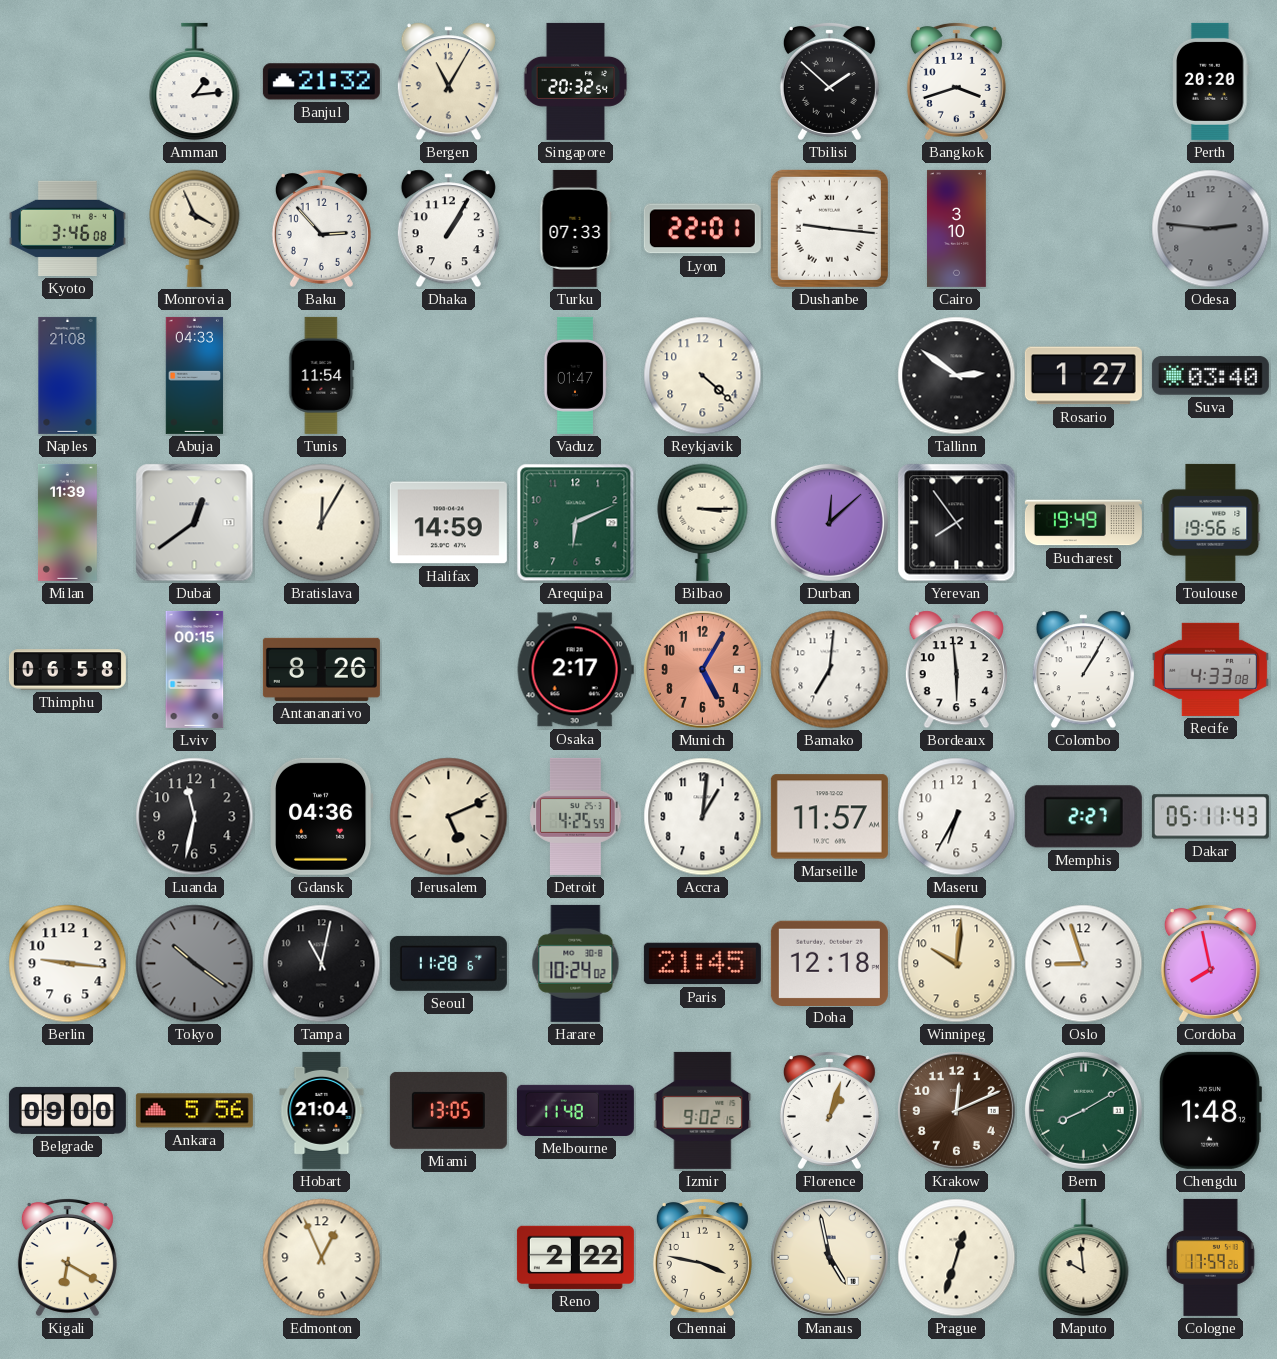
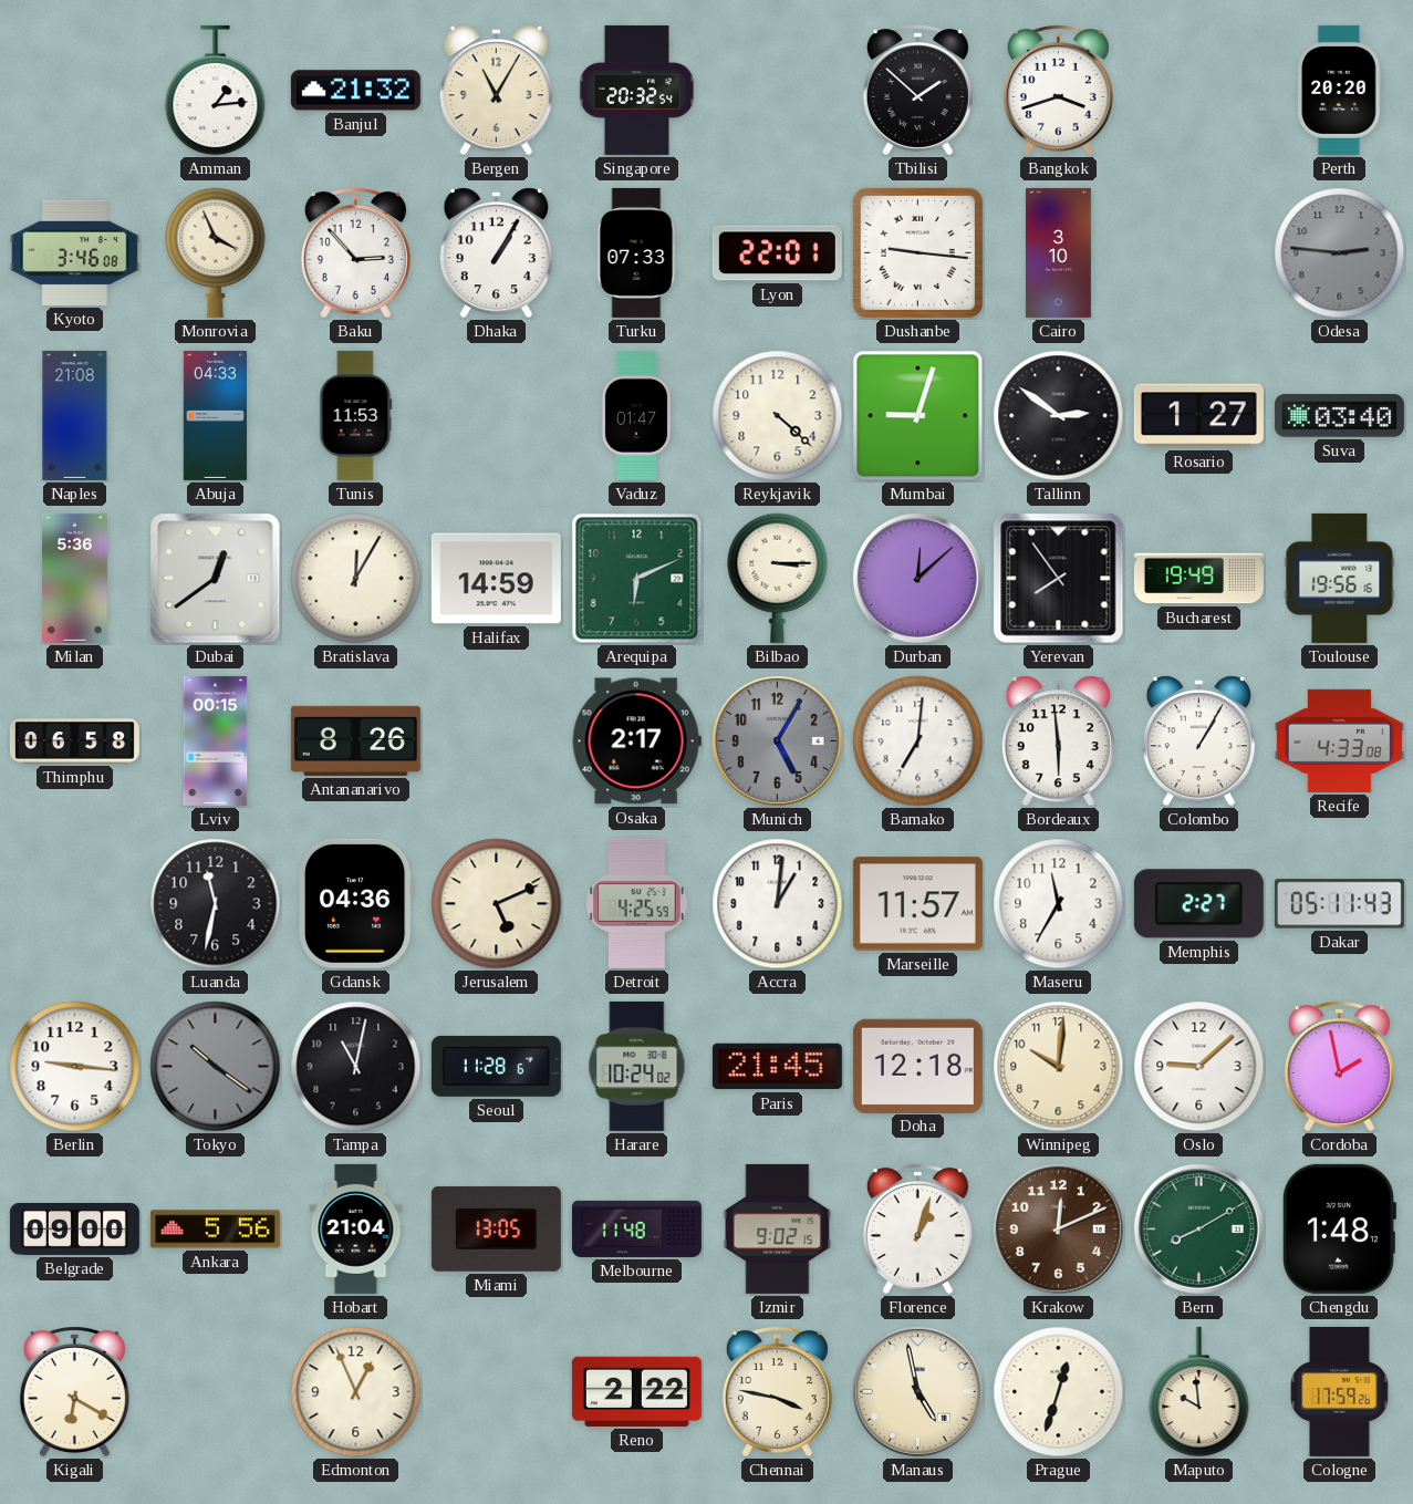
Tunis: 11:54 -> 11:53
Mumbai: none -> 9:03
Milan: 11:39 -> 5:36
Munich dial: salmon -> grey
Maseru: 6:35 -> 11:35
Oslo: 8:57 -> 9:08
Cordoba: 7:58 -> 1:58
